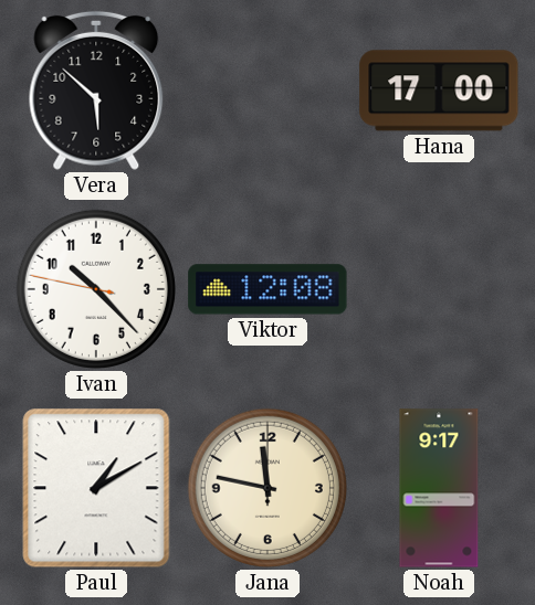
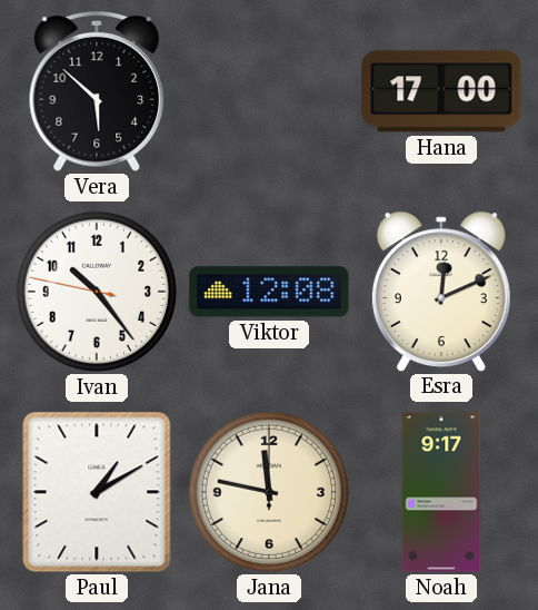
Ivan: 10:22 -> 10:23
Esra: none -> 12:11
